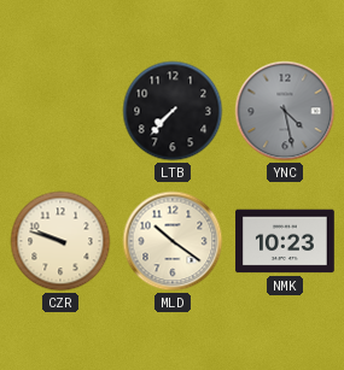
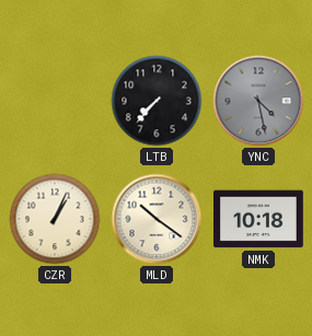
CZR: 9:48 -> 1:04
NMK: 10:23 -> 10:18
